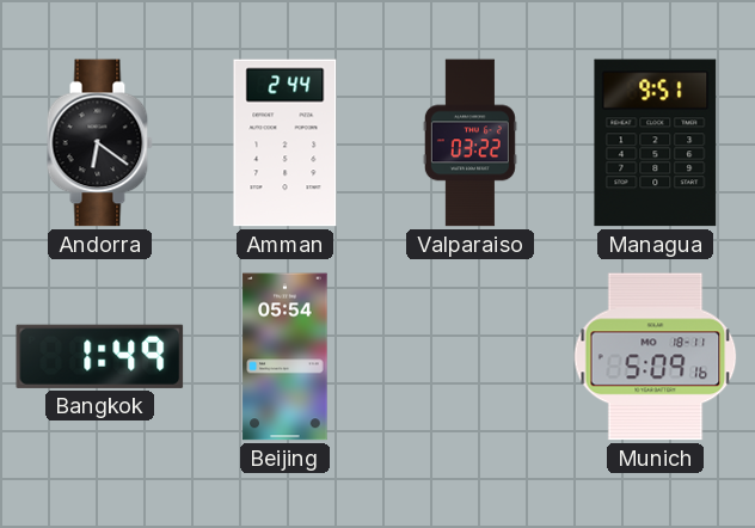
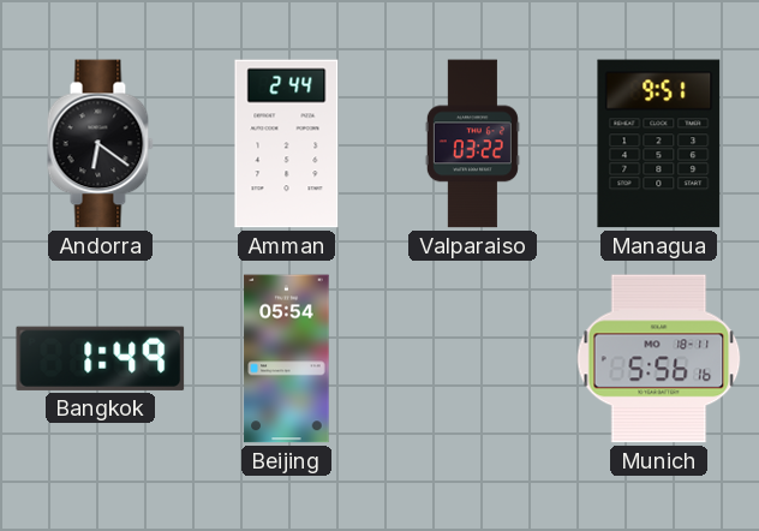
Munich: 5:09 -> 5:56
